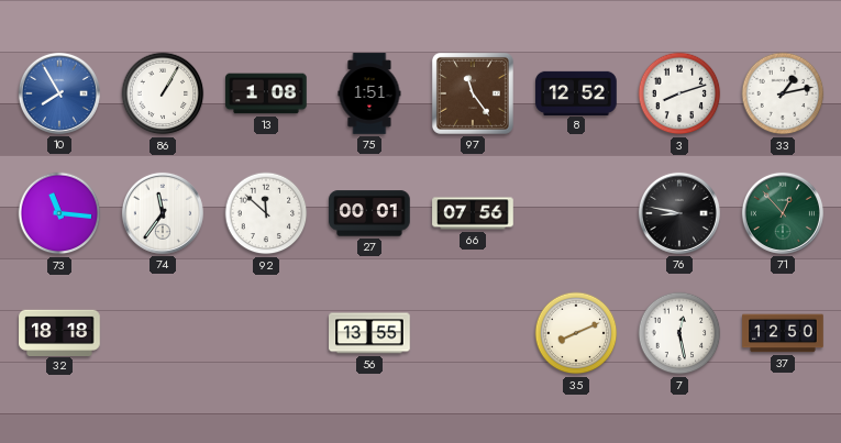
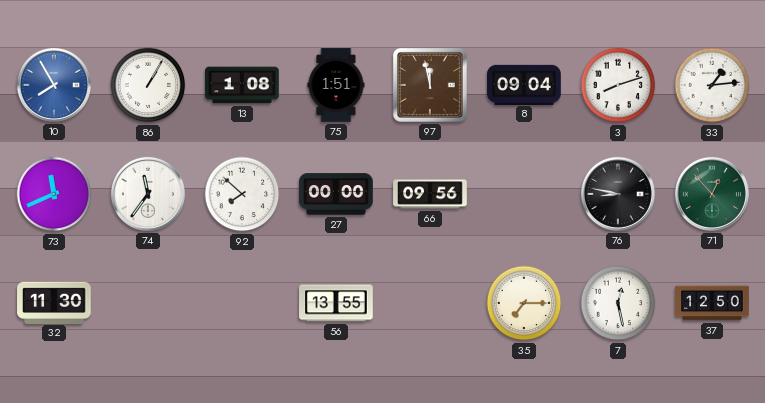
97: 11:24 -> 11:58
8: 12:52 -> 09:04
33: 1:13 -> 1:14
73: 11:16 -> 11:41
92: 11:52 -> 7:52
27: 00:01 -> 00:00
66: 07:56 -> 09:56
32: 18:18 -> 11:30
35: 8:11 -> 7:15
